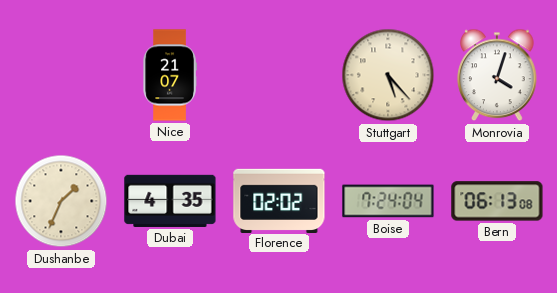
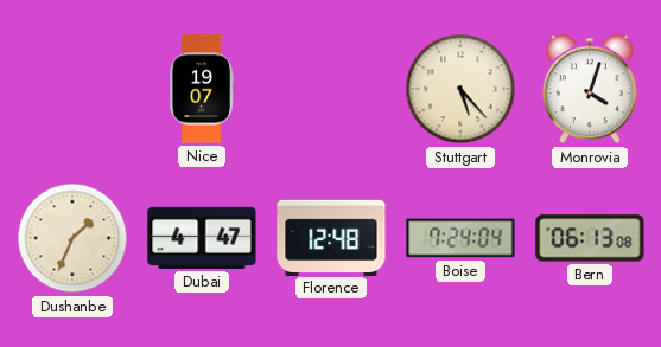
Nice: 21:07 -> 19:07
Dubai: 4:35 -> 4:47
Florence: 02:02 -> 12:48
